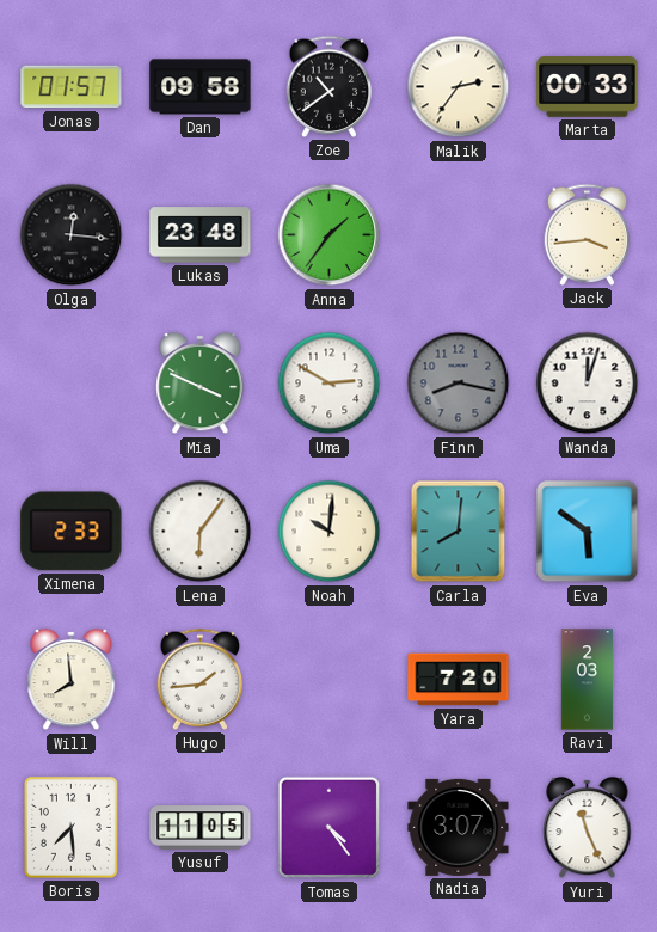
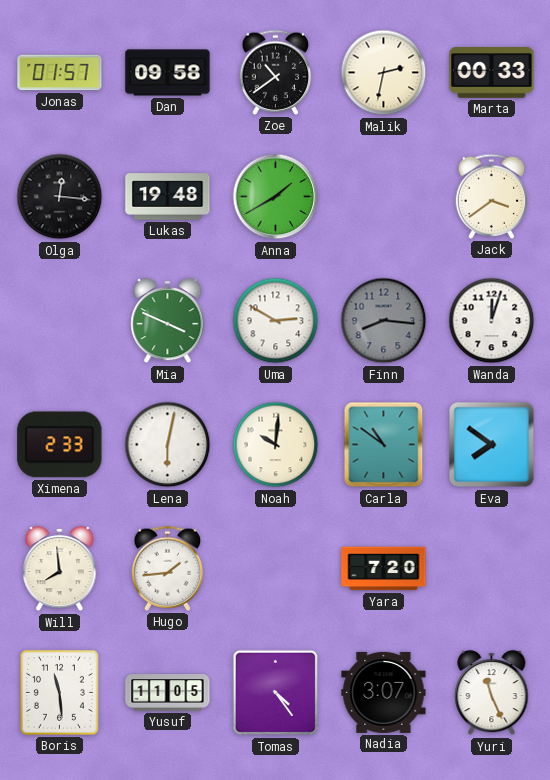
Malik: 2:36 -> 2:32
Lukas: 23:48 -> 19:48
Anna: 1:36 -> 1:40
Jack: 3:44 -> 3:39
Finn: 8:17 -> 8:16
Lena: 6:06 -> 6:02
Carla: 8:01 -> 10:51
Eva: 5:51 -> 7:51
Ravi: 2:03 -> none
Boris: 7:29 -> 11:29
